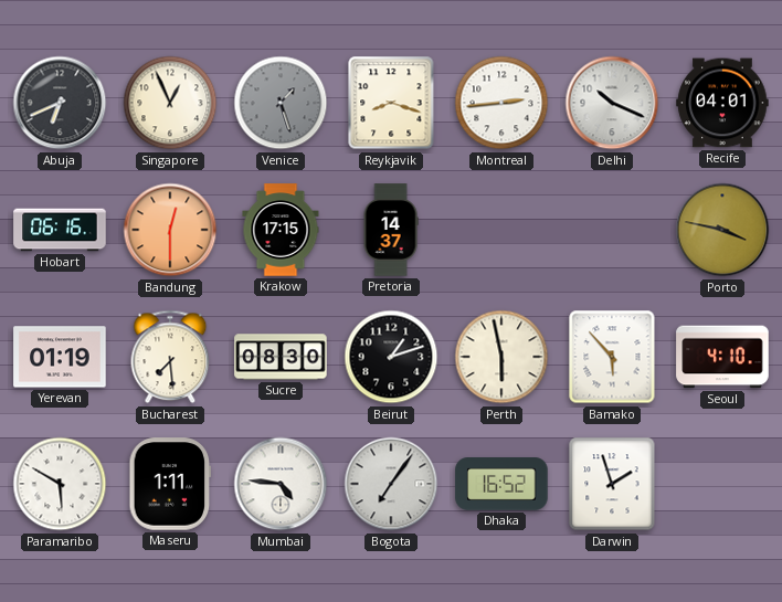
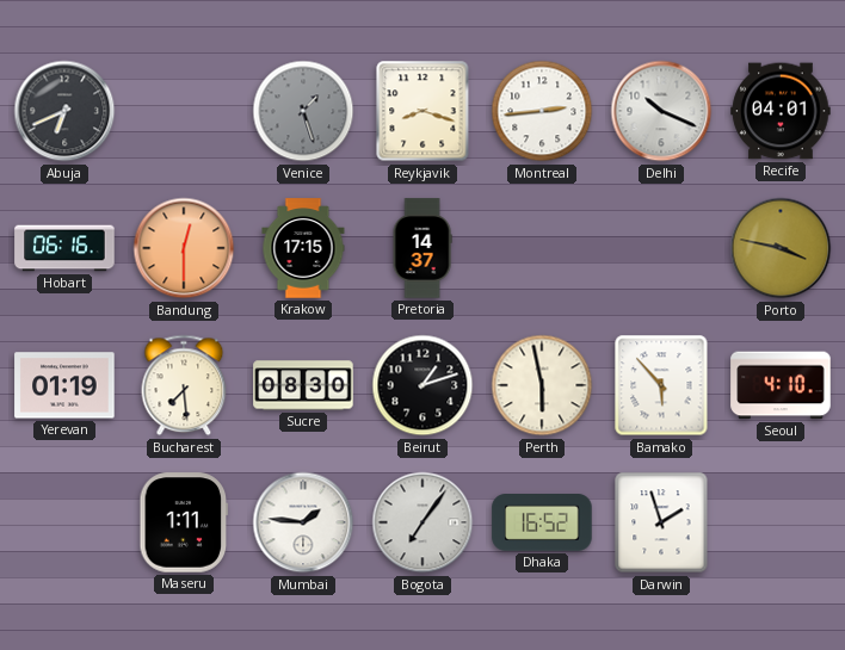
Singapore: 12:56 -> none
Paramaribo: 5:50 -> none
Mumbai: 4:46 -> 1:46
